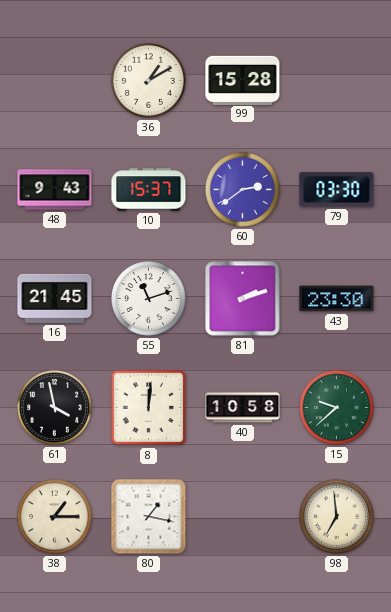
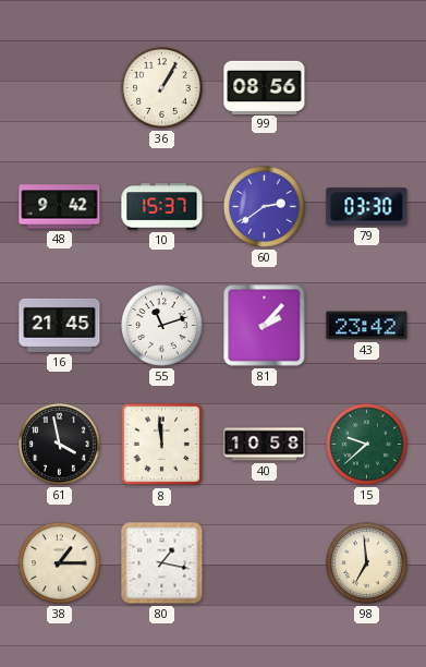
36: 1:10 -> 1:05
99: 15:28 -> 08:56
48: 9:43 -> 9:42
81: 2:12 -> 2:07
43: 23:30 -> 23:42
8: 12:01 -> 11:59
